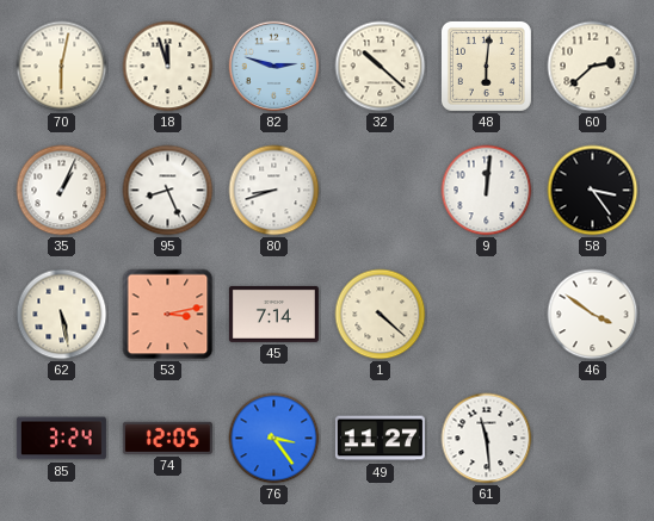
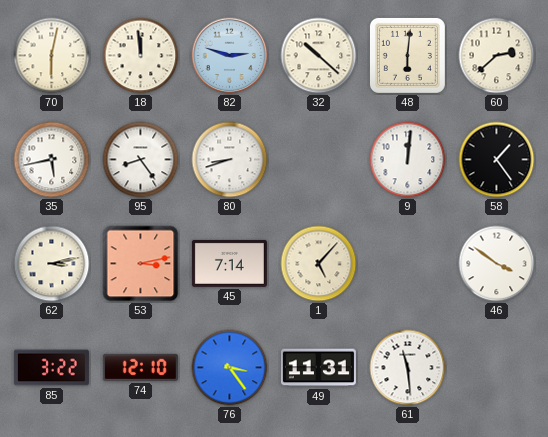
18: 11:57 -> 11:59
35: 1:04 -> 5:43
95: 8:26 -> 8:24
58: 3:24 -> 1:24
62: 5:28 -> 3:13
1: 4:22 -> 5:07
85: 3:24 -> 3:22
74: 12:05 -> 12:10
49: 11:27 -> 11:31
